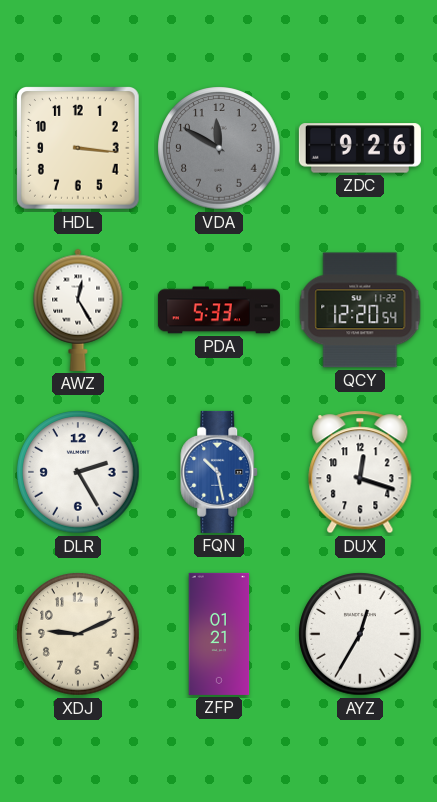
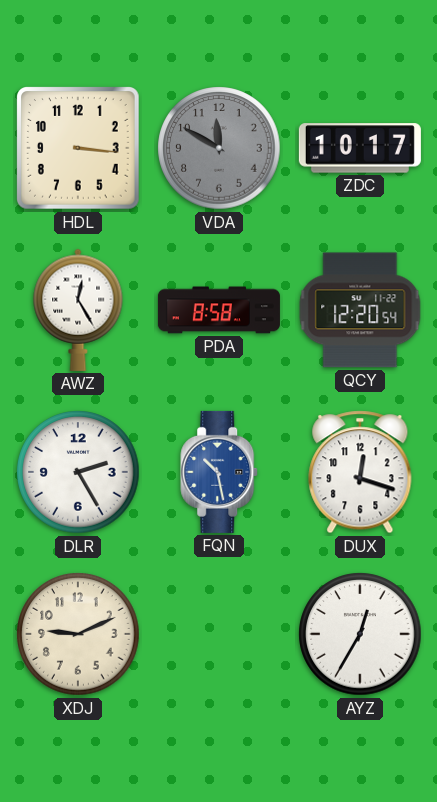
ZDC: 9:26 -> 10:17
PDA: 5:33 -> 8:58
ZFP: 01:21 -> none
